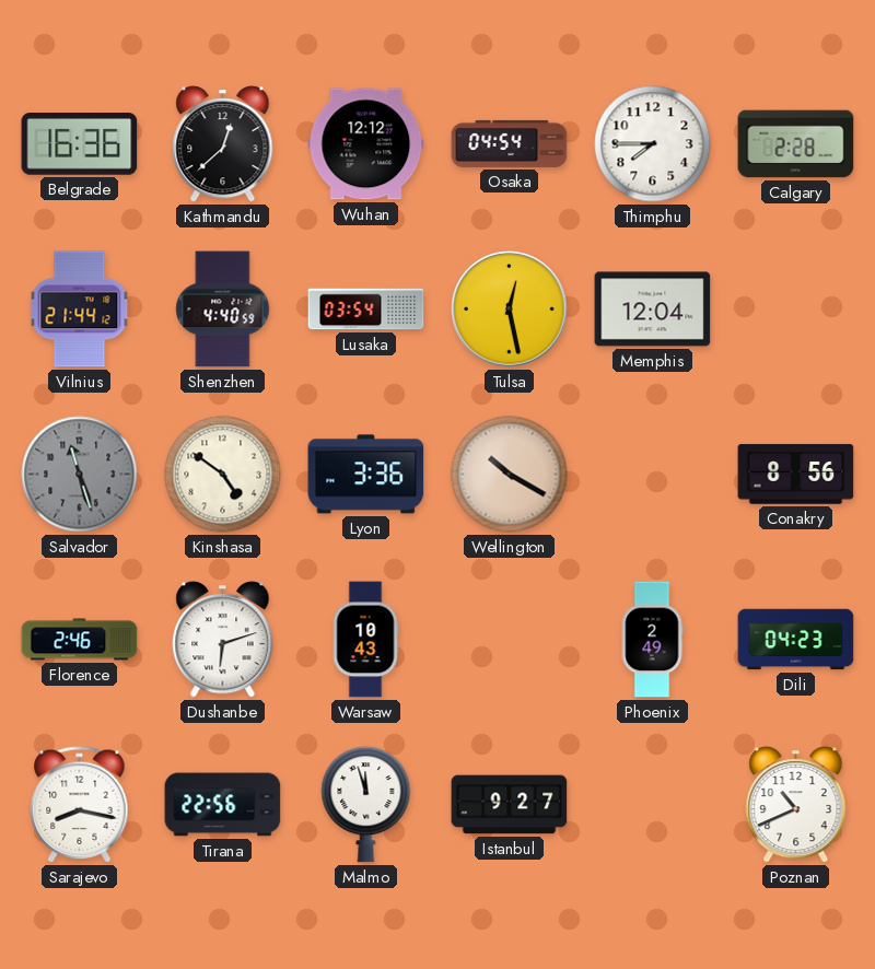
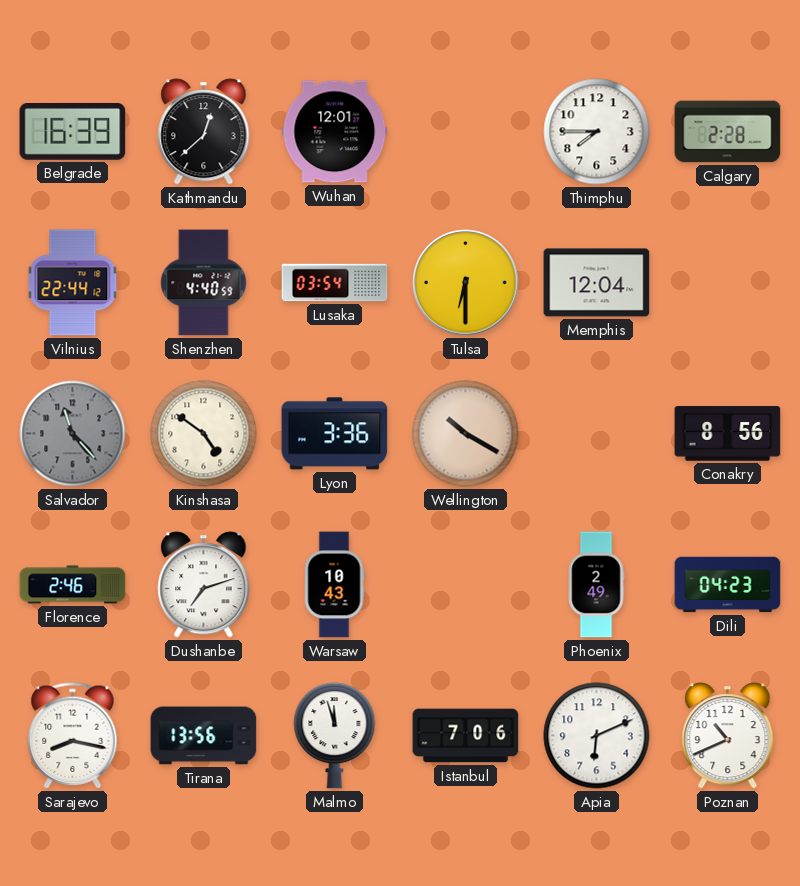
Belgrade: 16:36 -> 16:39
Wuhan: 12:12 -> 12:01
Osaka: 04:54 -> none
Vilnius: 21:44 -> 22:44
Tulsa: 12:28 -> 6:30
Salvador: 11:27 -> 11:23
Dushanbe: 6:12 -> 7:12
Tirana: 22:56 -> 13:56
Istanbul: 9:27 -> 7:06
Apia: none -> 6:11
